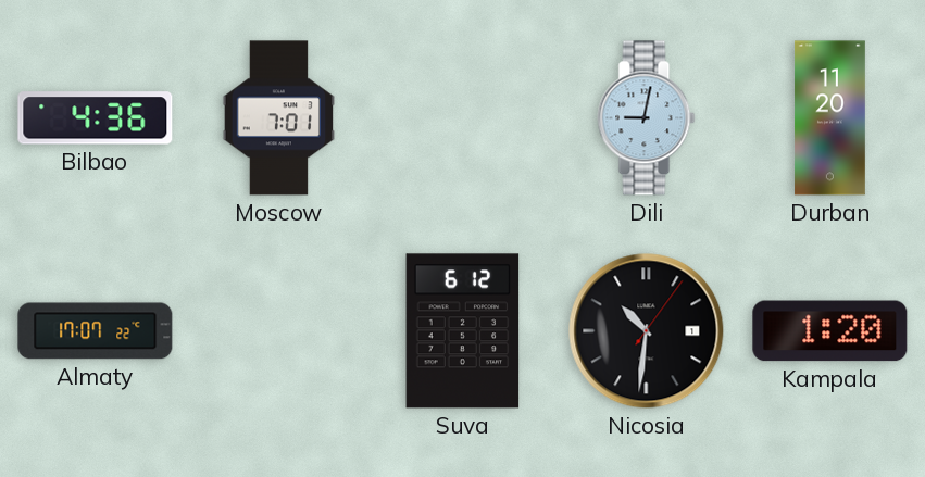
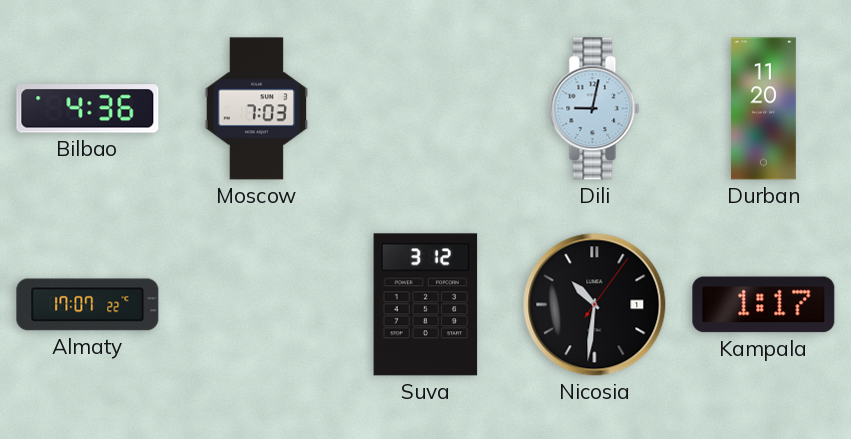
Moscow: 7:01 -> 7:03
Suva: 6:12 -> 3:12
Kampala: 1:20 -> 1:17
